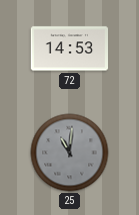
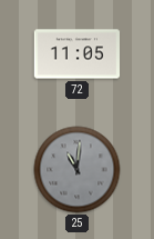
72: 14:53 -> 11:05
